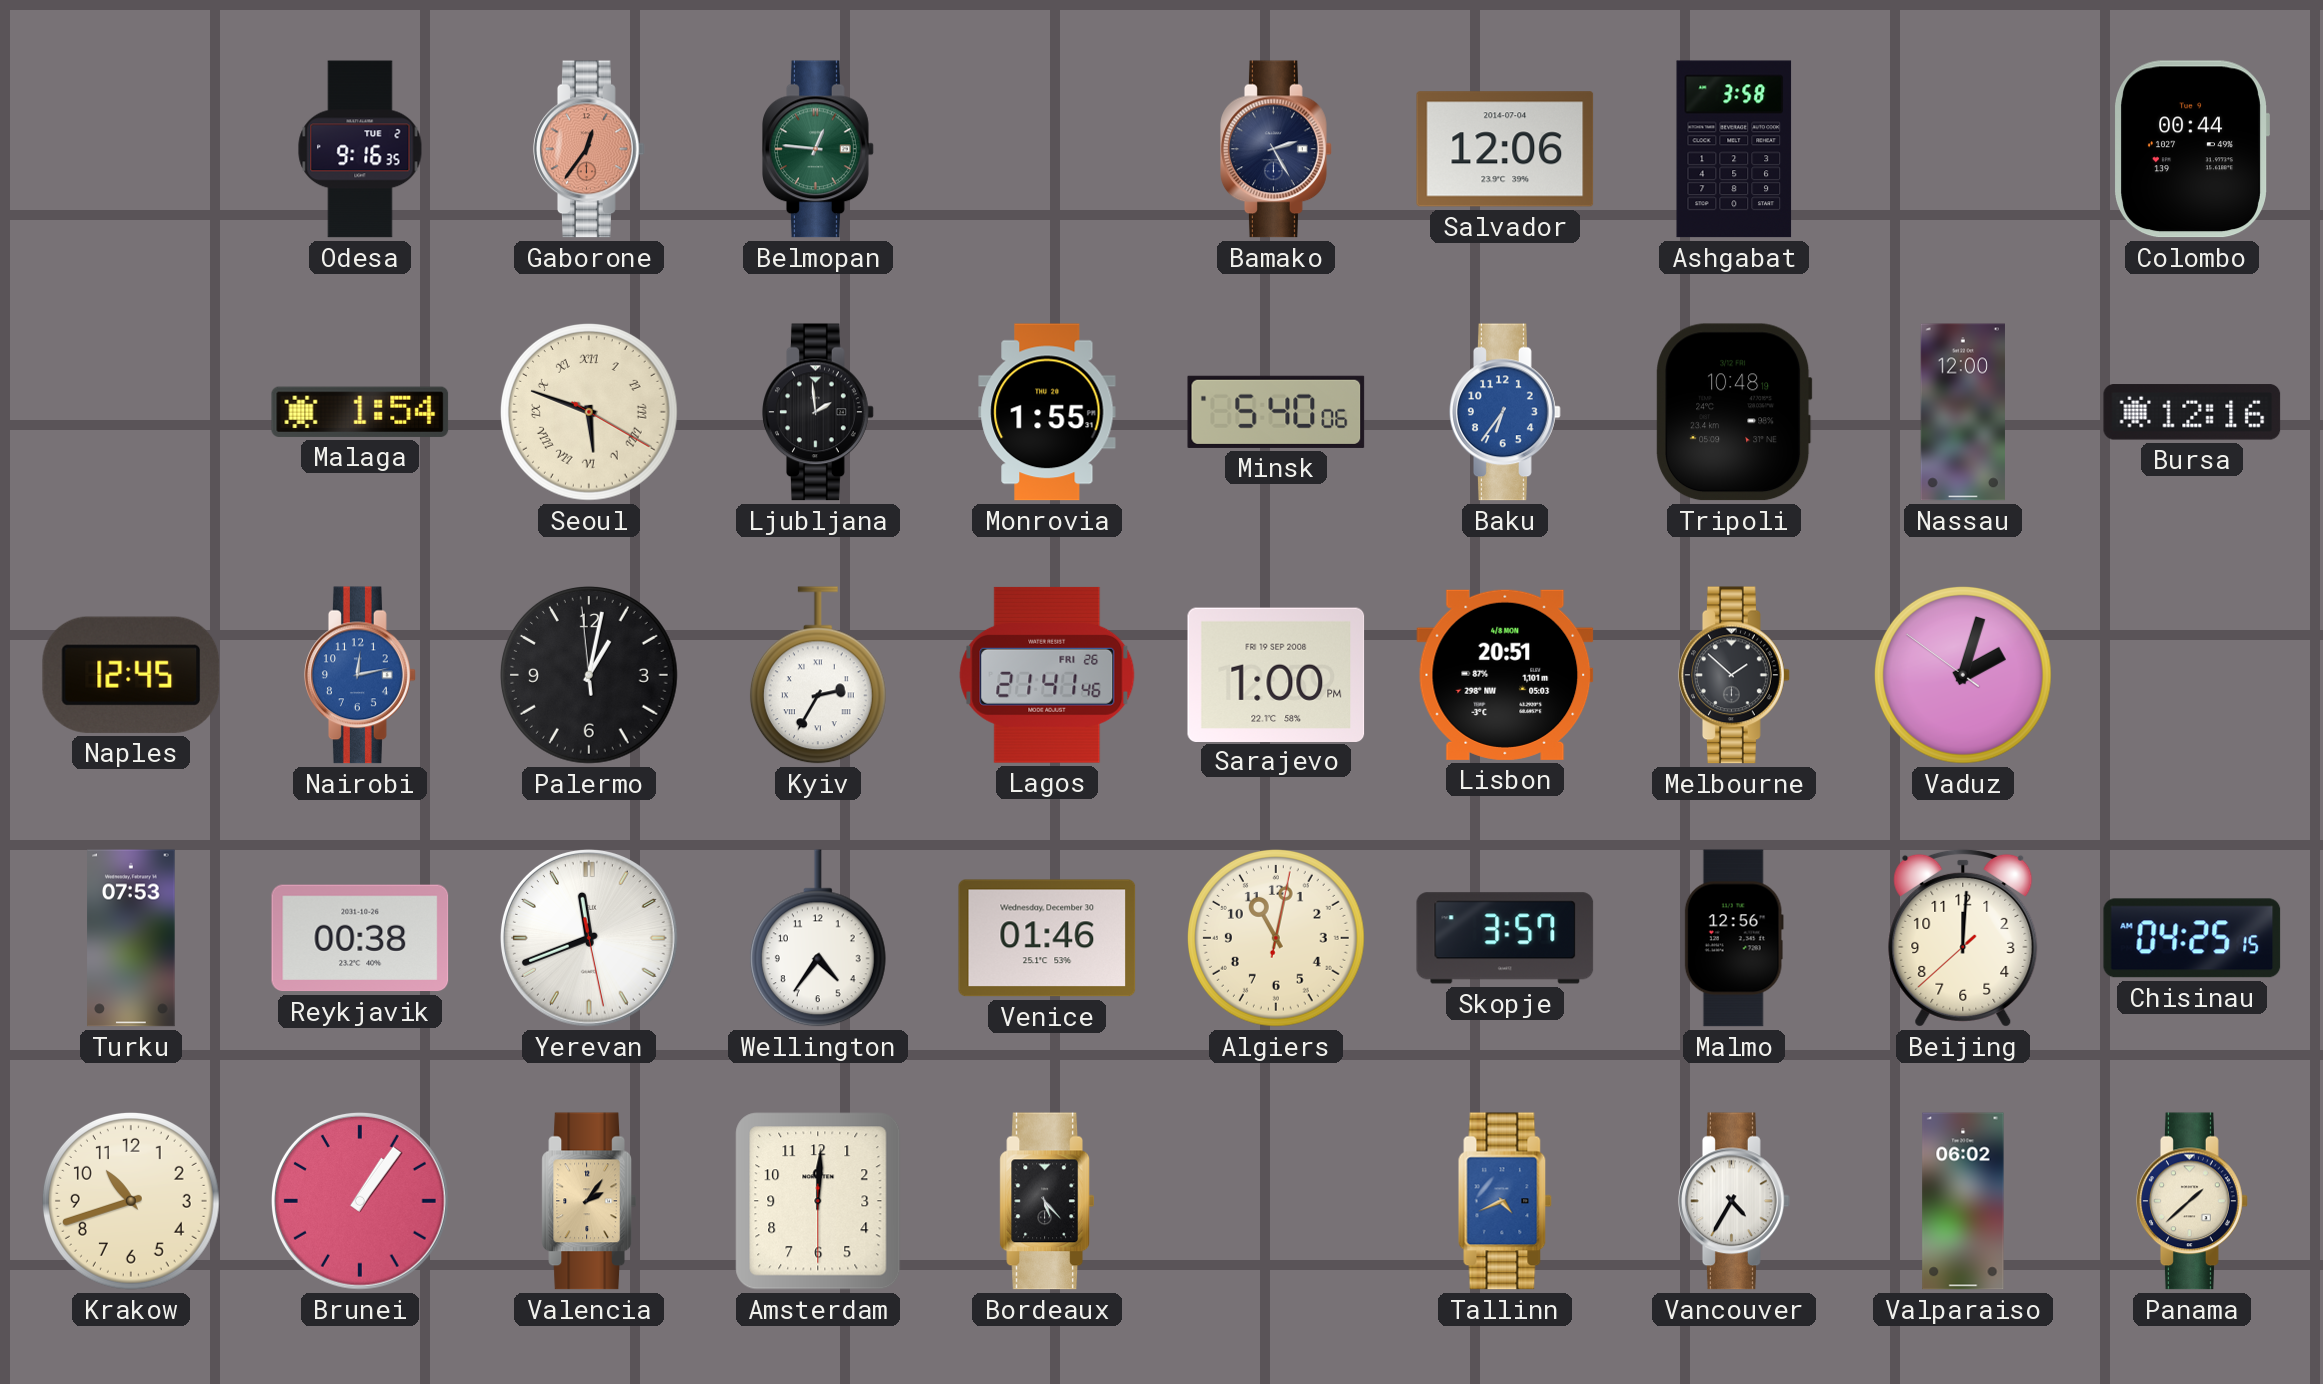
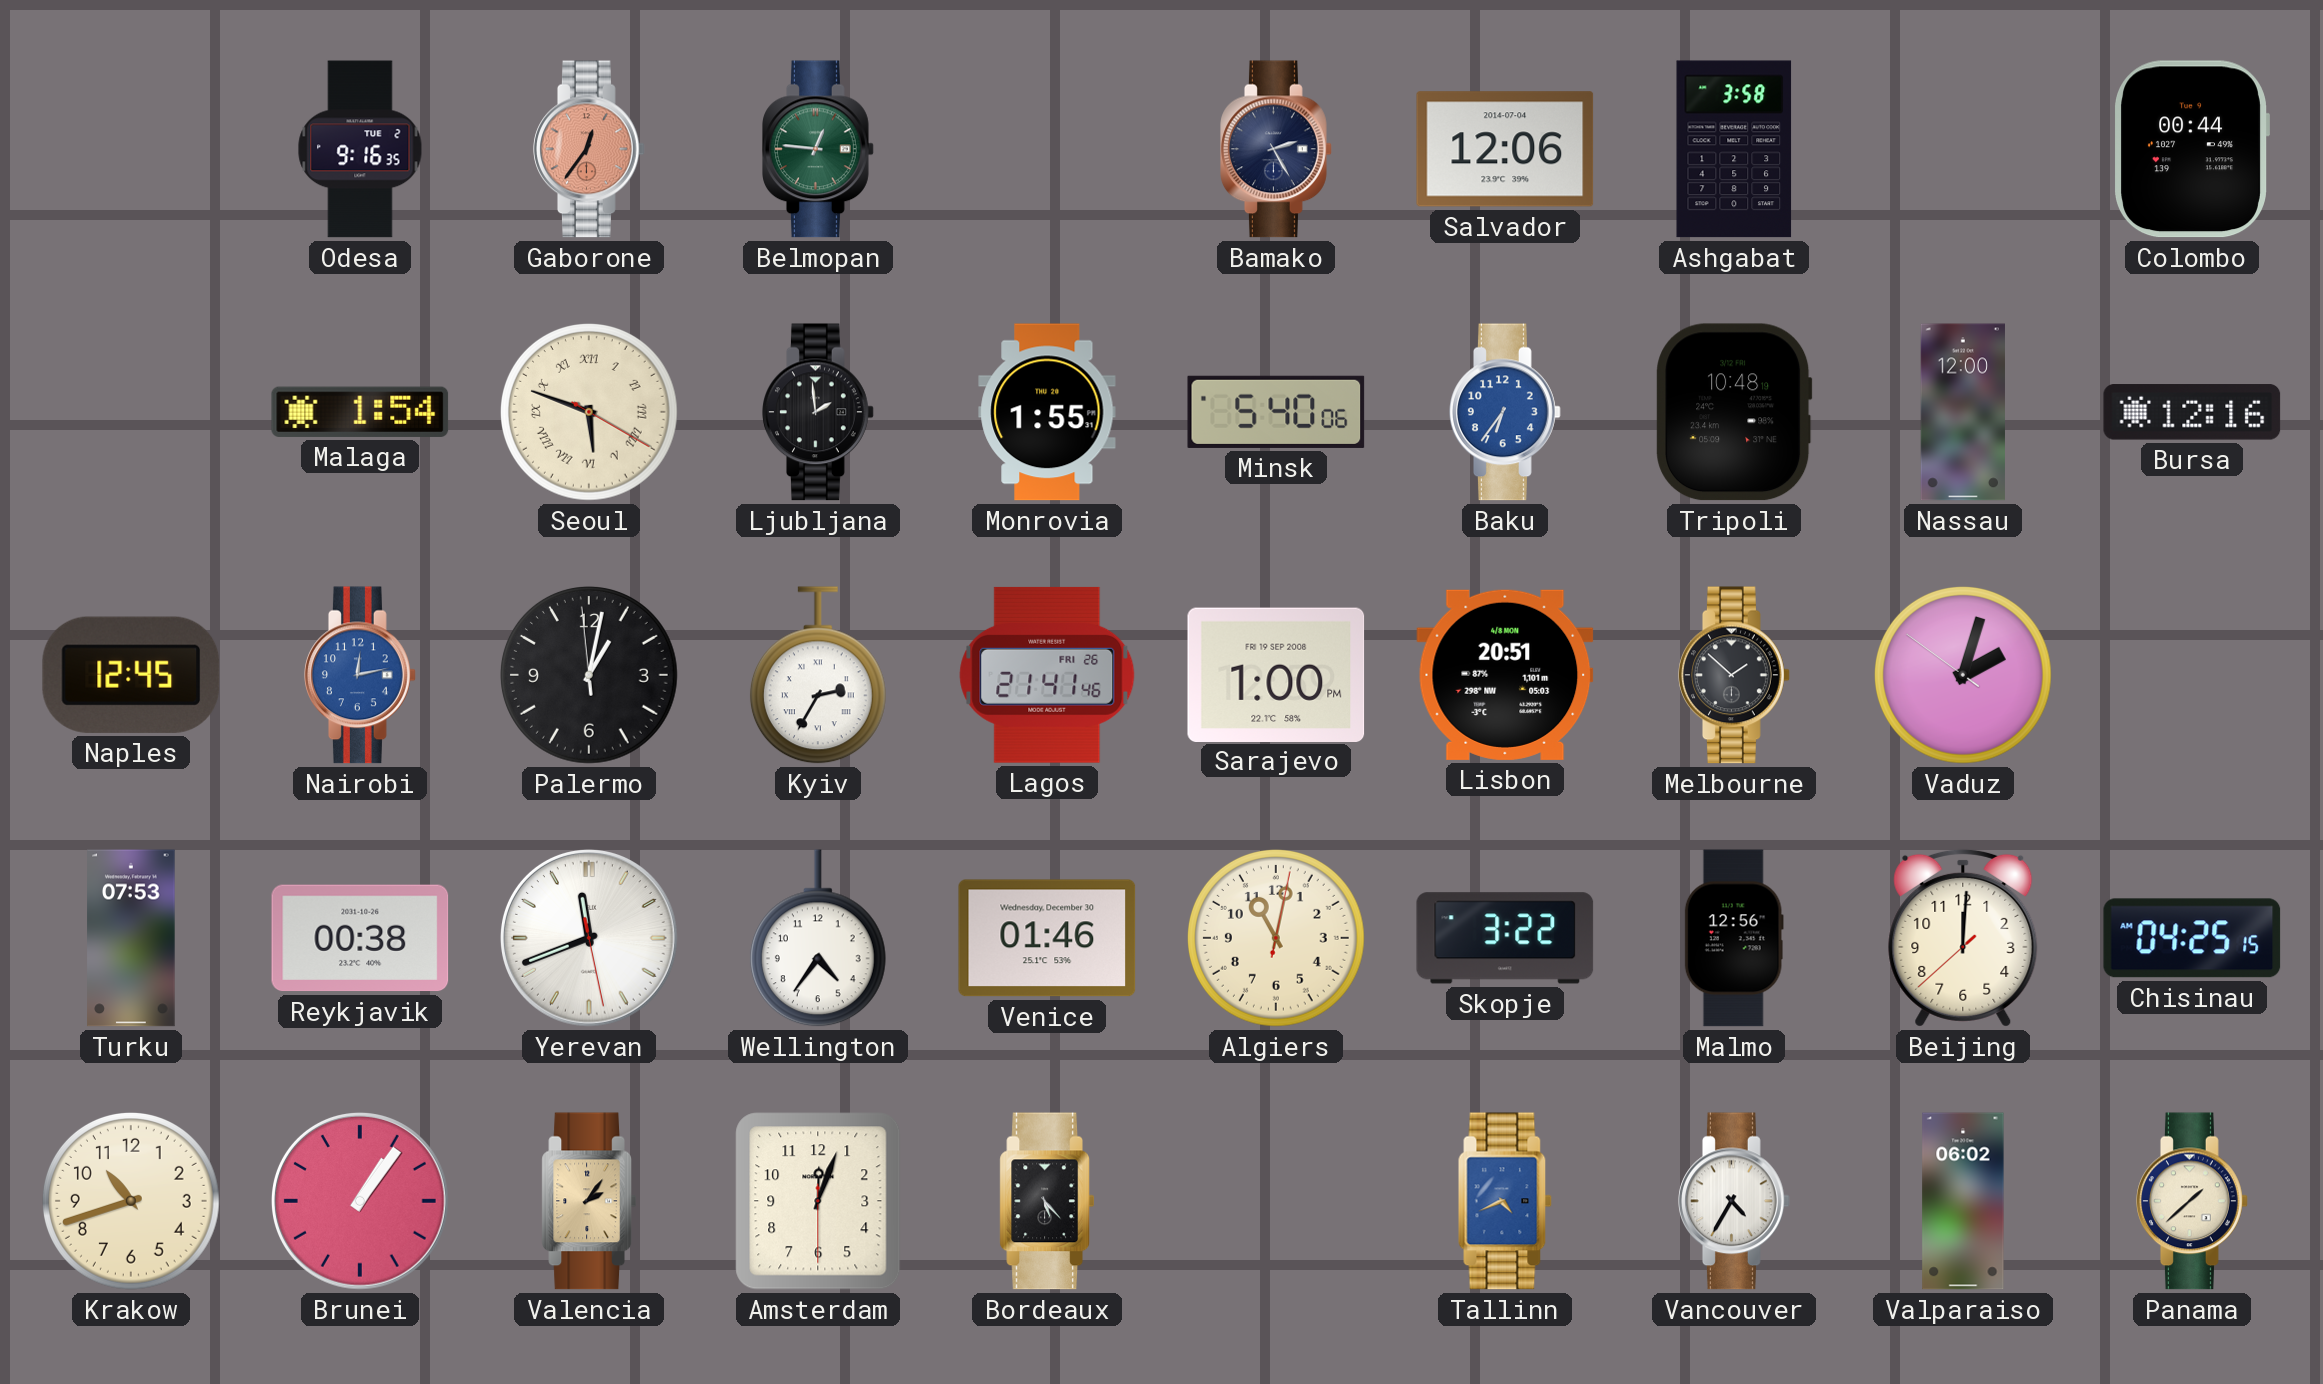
Skopje: 3:57 -> 3:22
Amsterdam: 12:00 -> 12:03
